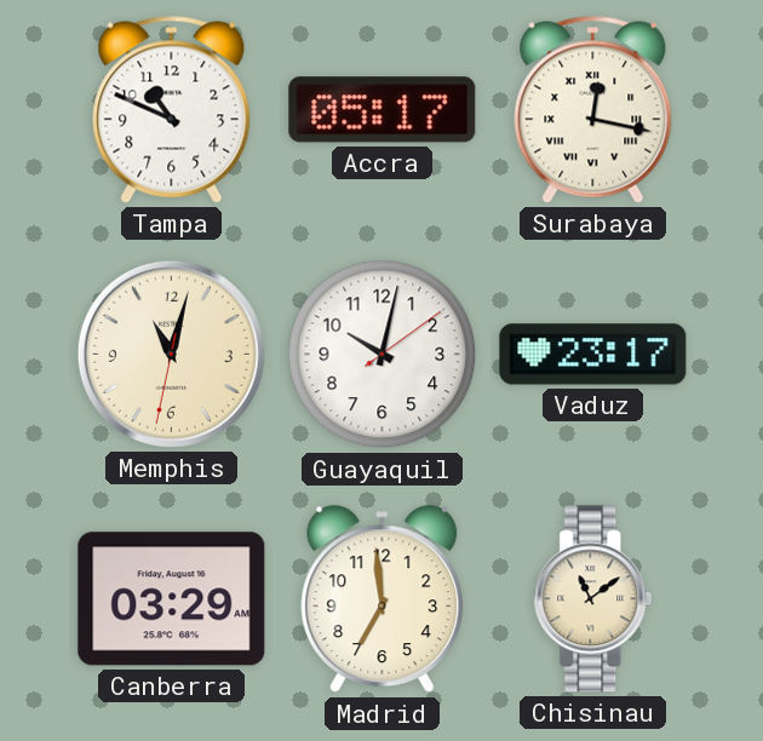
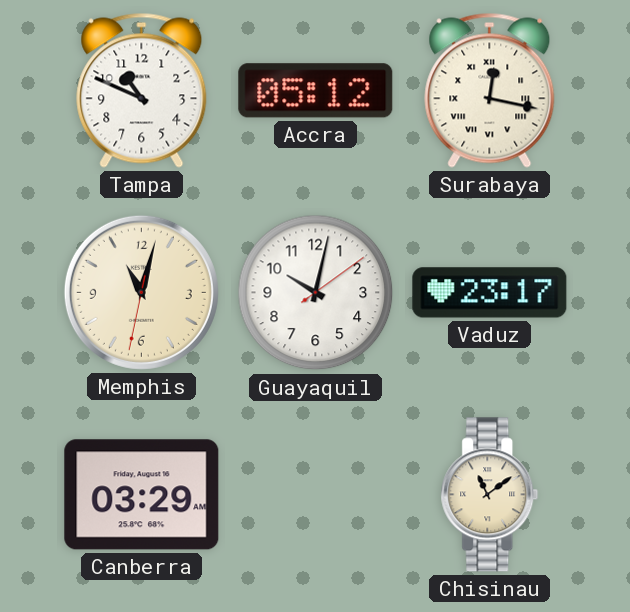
Accra: 05:17 -> 05:12
Madrid: 6:59 -> none
